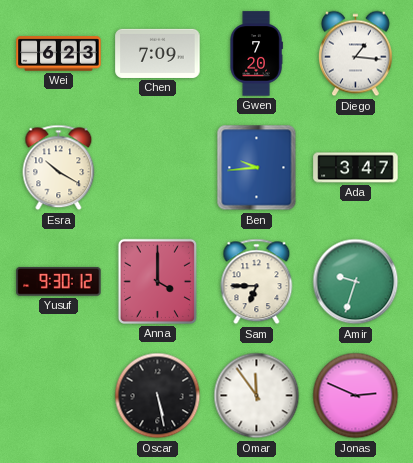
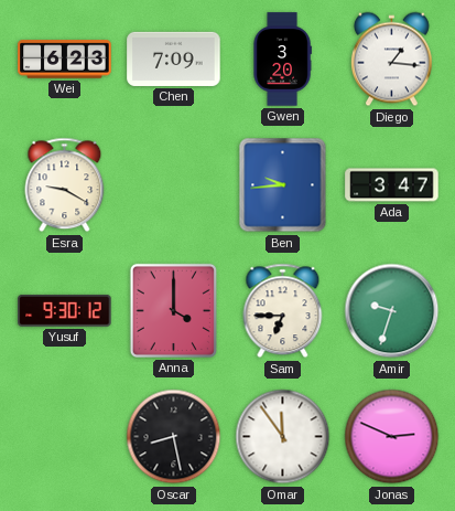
Gwen: 7:20 -> 3:20
Esra: 10:20 -> 9:20
Oscar: 5:28 -> 8:28
